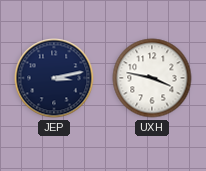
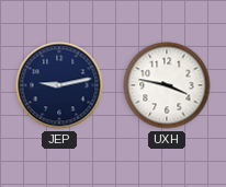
JEP: 3:13 -> 9:13
